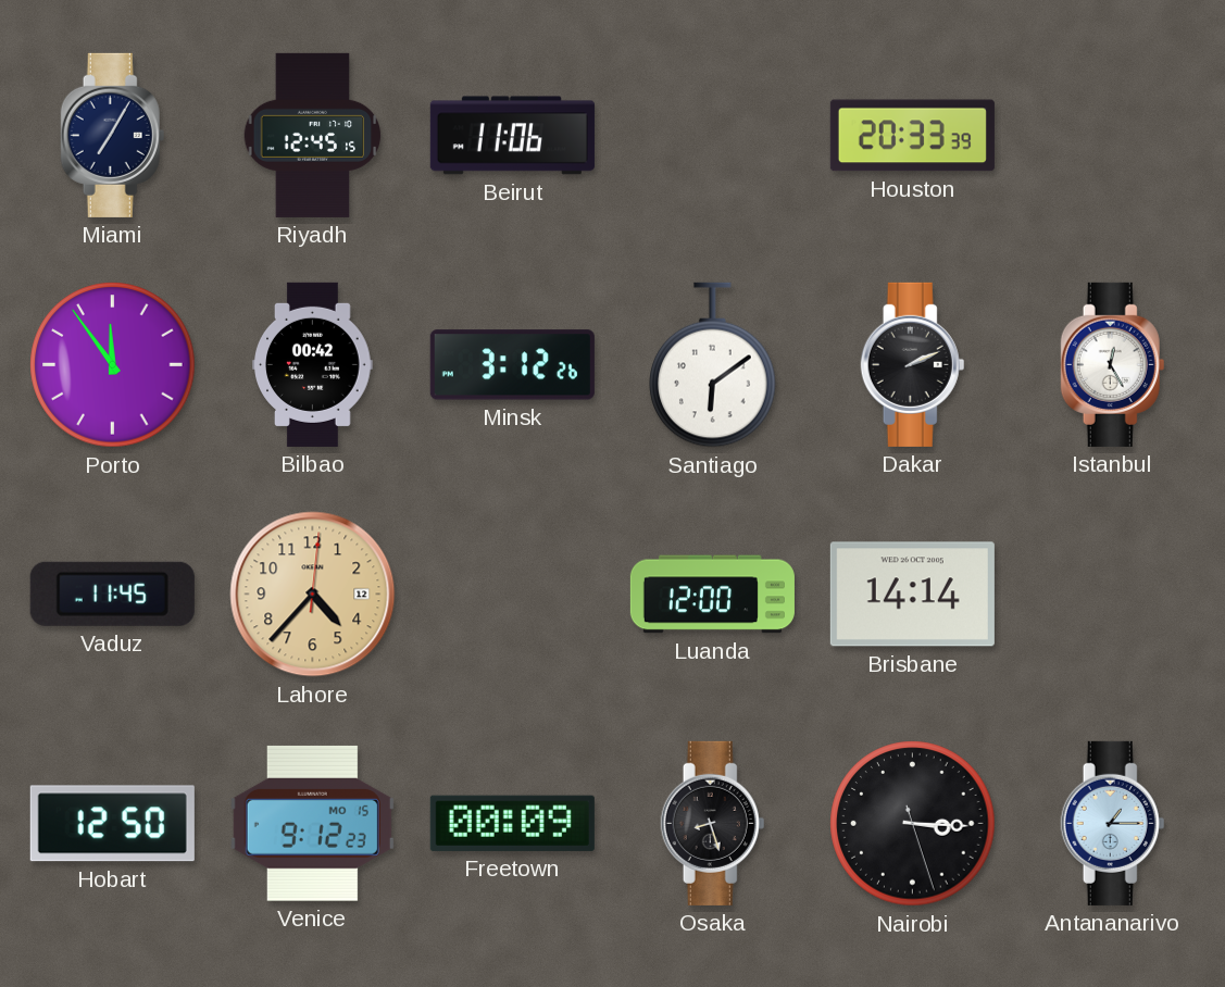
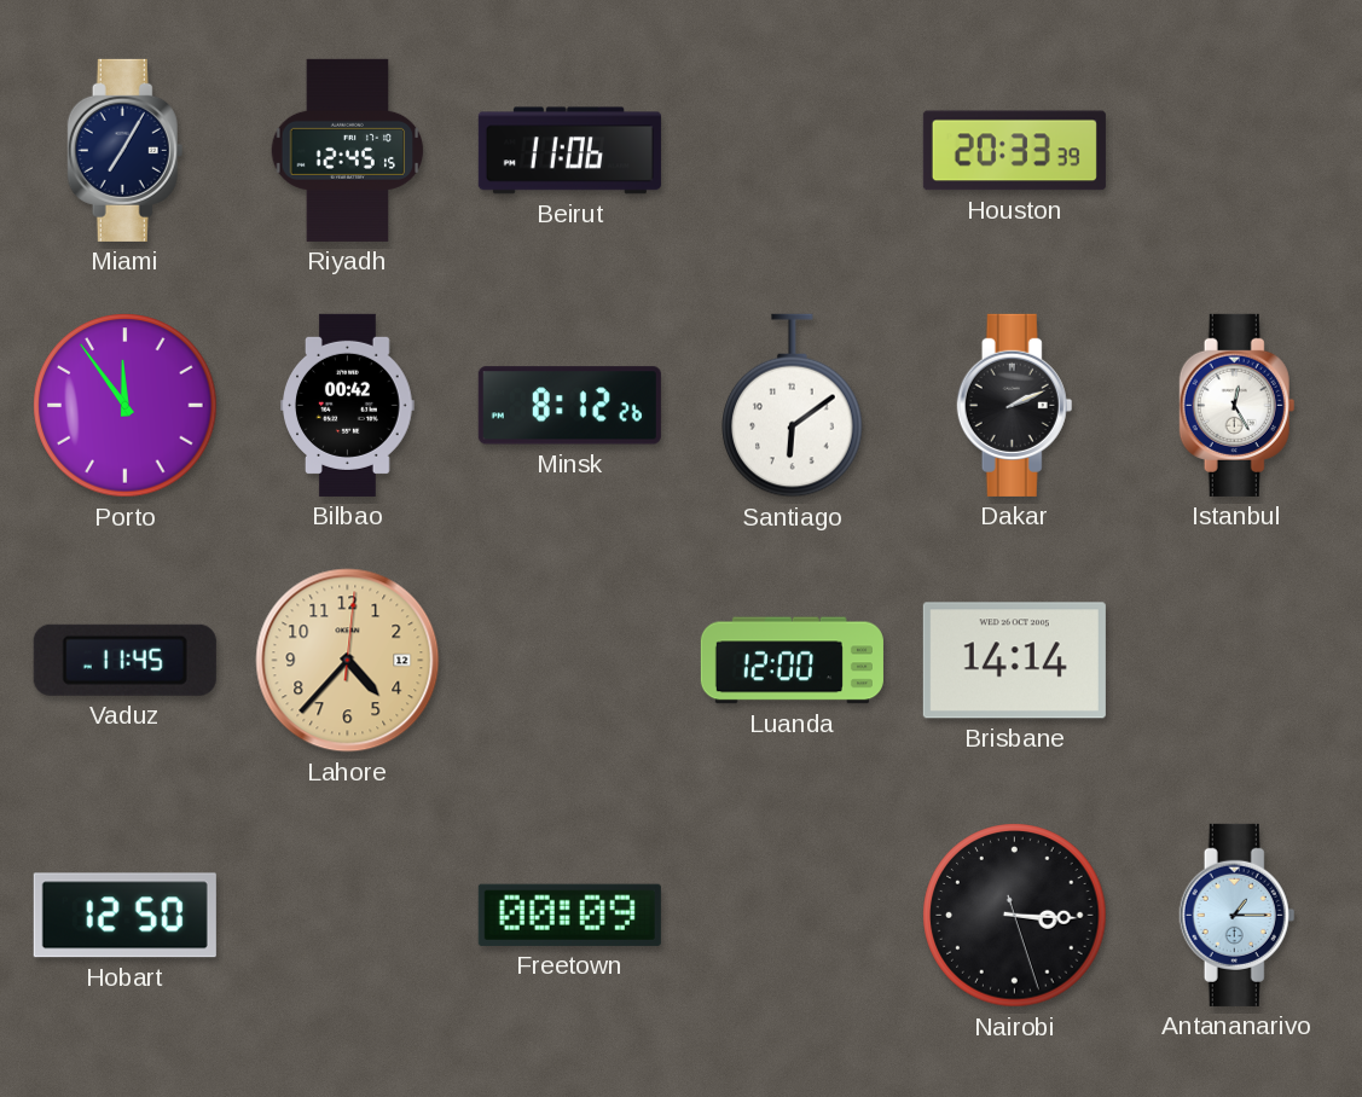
Minsk: 3:12 -> 8:12
Venice: 9:12 -> none
Osaka: 8:27 -> none
